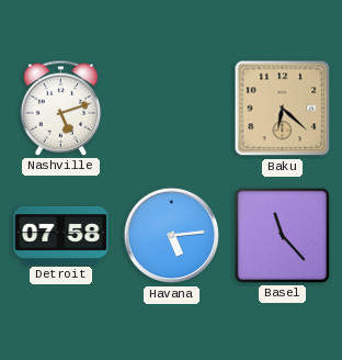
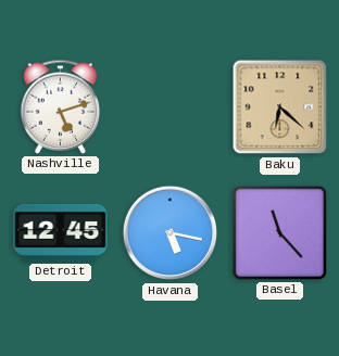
Detroit: 07:58 -> 12:45
Havana: 5:14 -> 5:17
